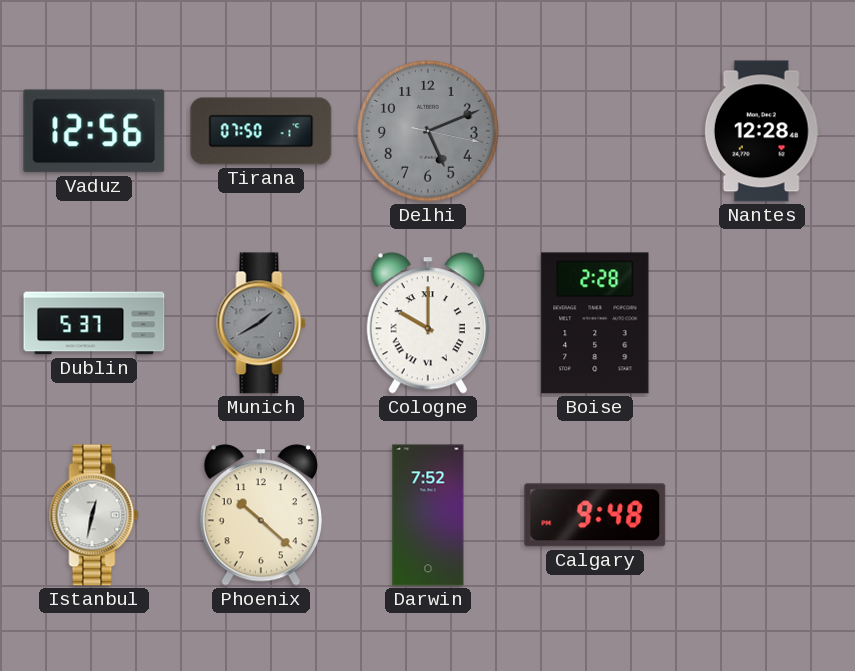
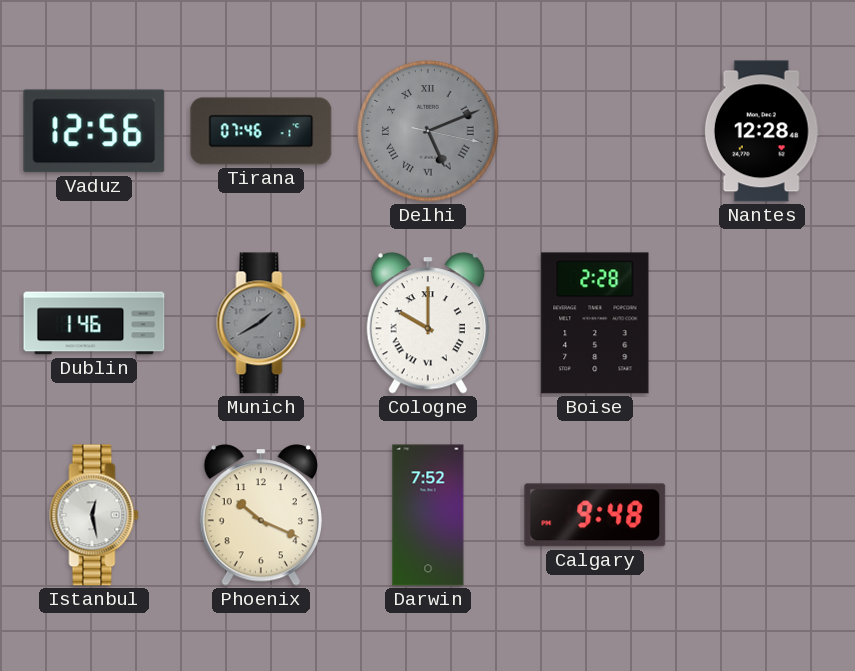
Tirana: 07:50 -> 07:46
Delhi numerals: Arabic -> Roman
Dublin: 5:37 -> 1:46
Istanbul: 12:32 -> 12:28
Phoenix: 10:22 -> 10:19
